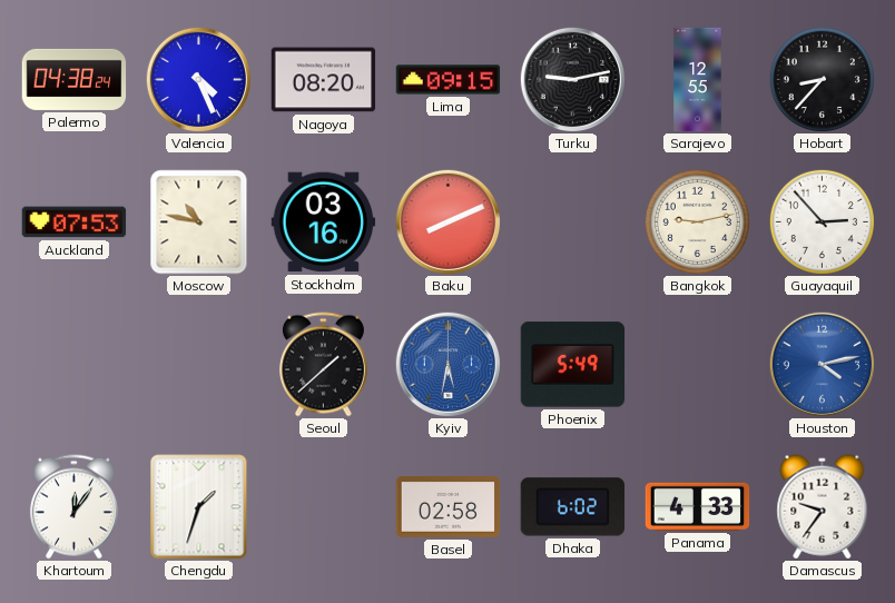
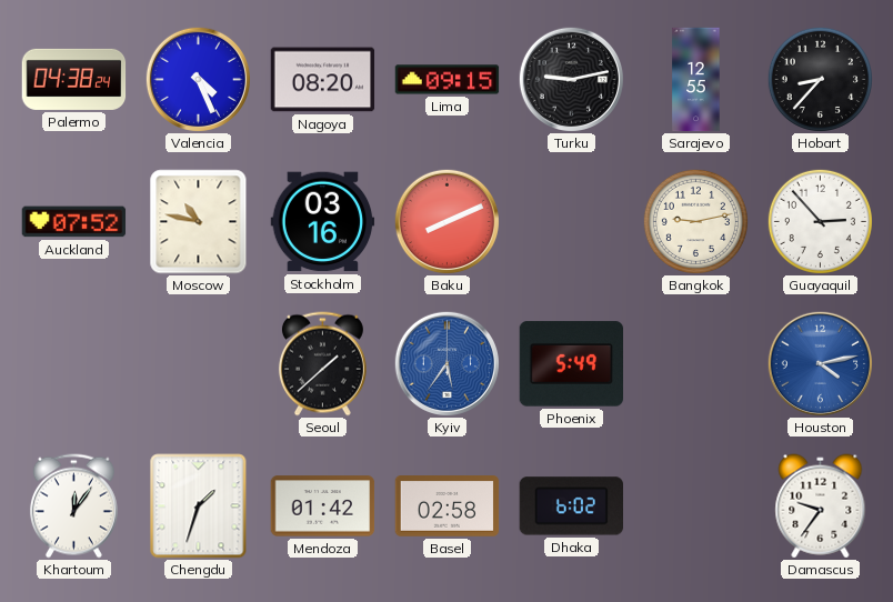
Auckland: 07:53 -> 07:52
Kyiv: 5:32 -> 5:36
Mendoza: none -> 01:42
Panama: 4:33 -> none
